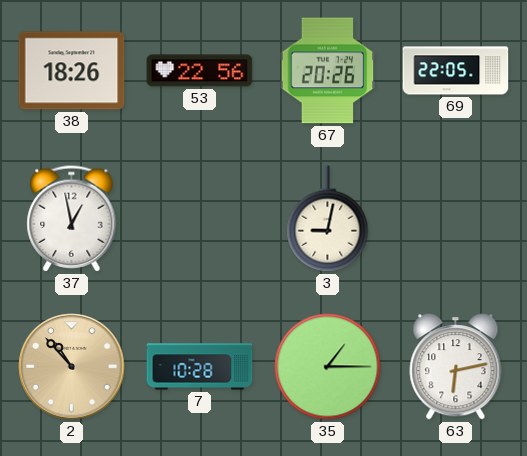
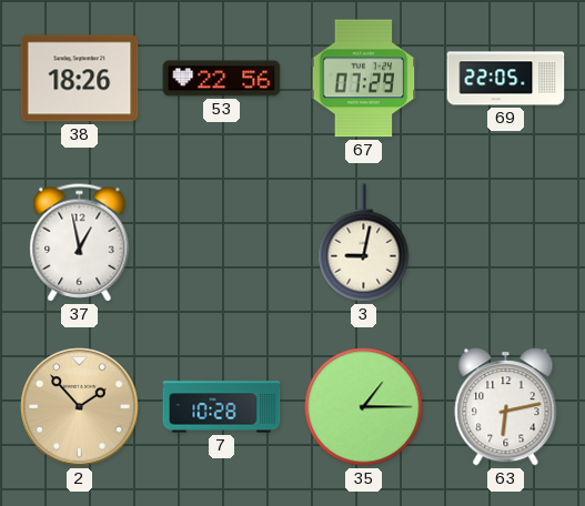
67: 20:26 -> 07:29
2: 10:53 -> 1:53
